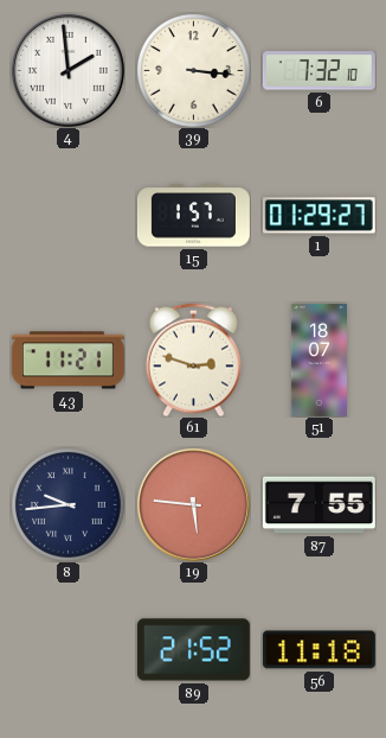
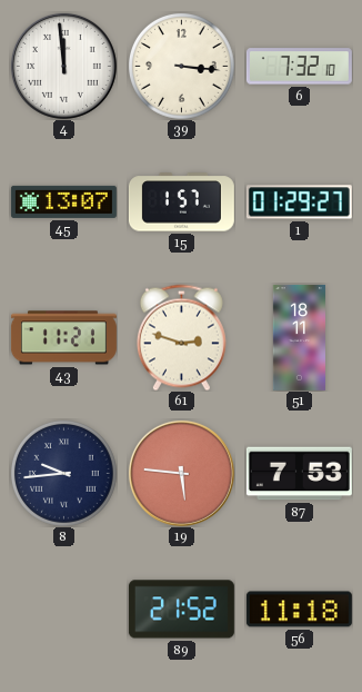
4: 1:59 -> 11:59
45: none -> 13:07
51: 18:07 -> 18:11
87: 7:55 -> 7:53
